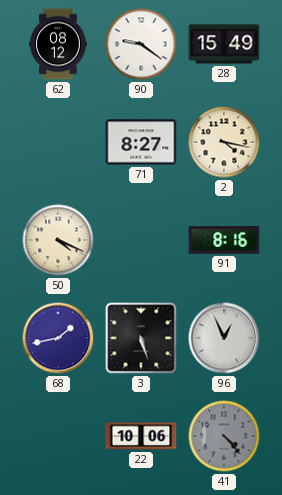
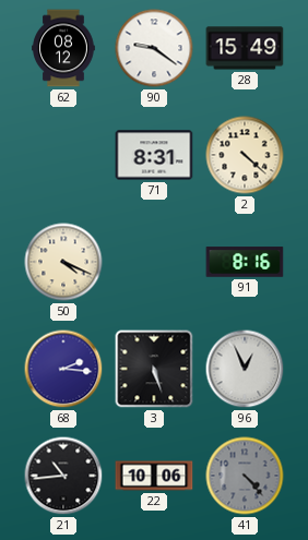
71: 8:27 -> 8:31
2: 4:17 -> 4:22
68: 1:43 -> 2:16
21: none -> 10:44
